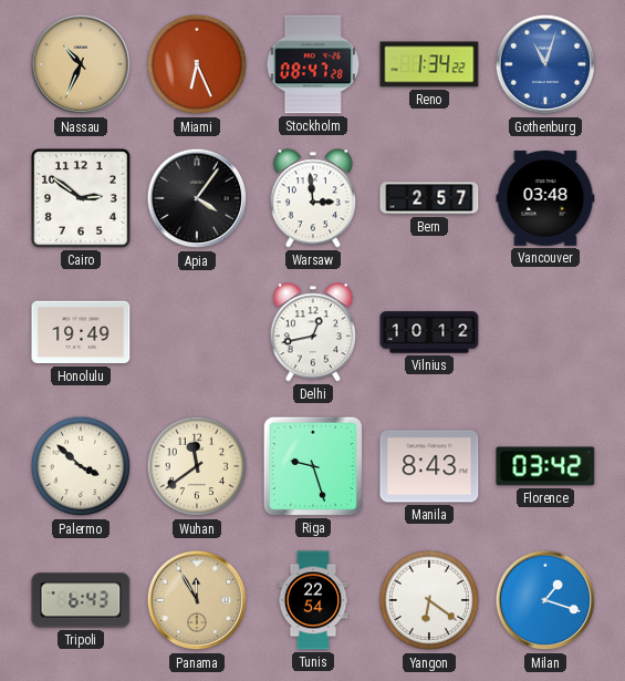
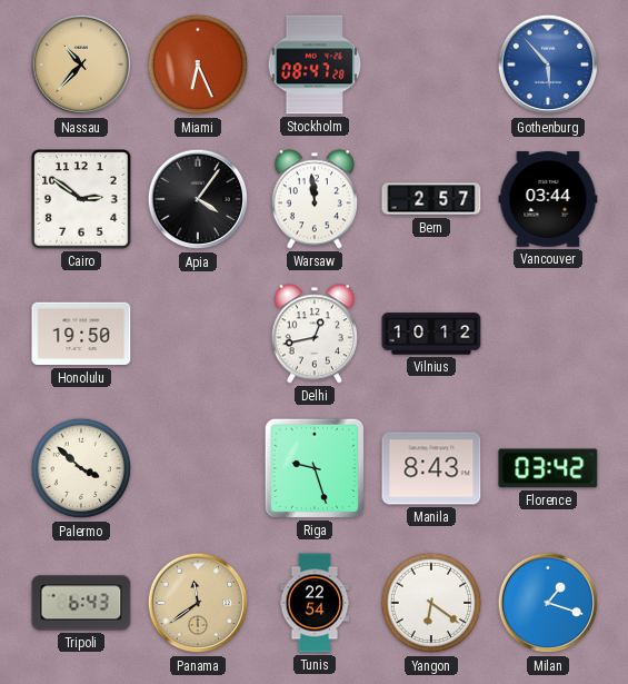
Nassau: 10:34 -> 10:37
Reno: 1:34 -> none
Gothenburg: 11:03 -> 5:53
Warsaw: 2:59 -> 11:59
Vancouver: 03:48 -> 03:44
Honolulu: 19:49 -> 19:50
Wuhan: 11:39 -> none
Panama: 11:55 -> 11:39
